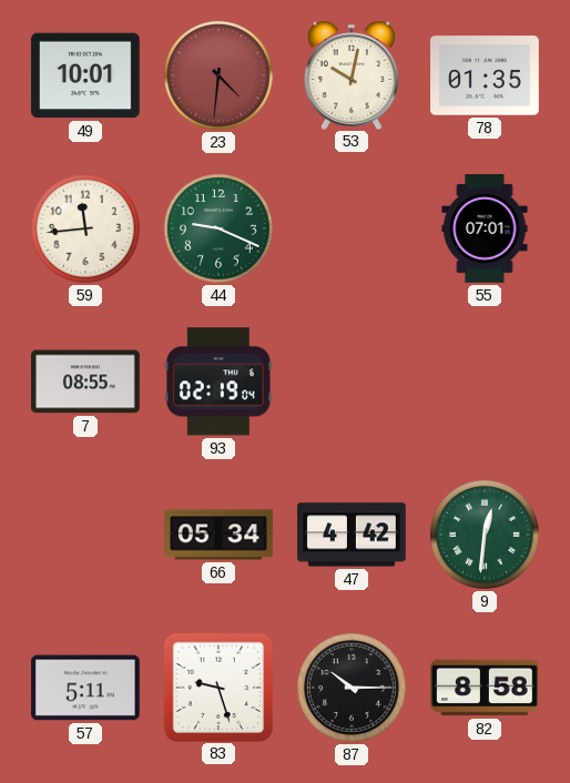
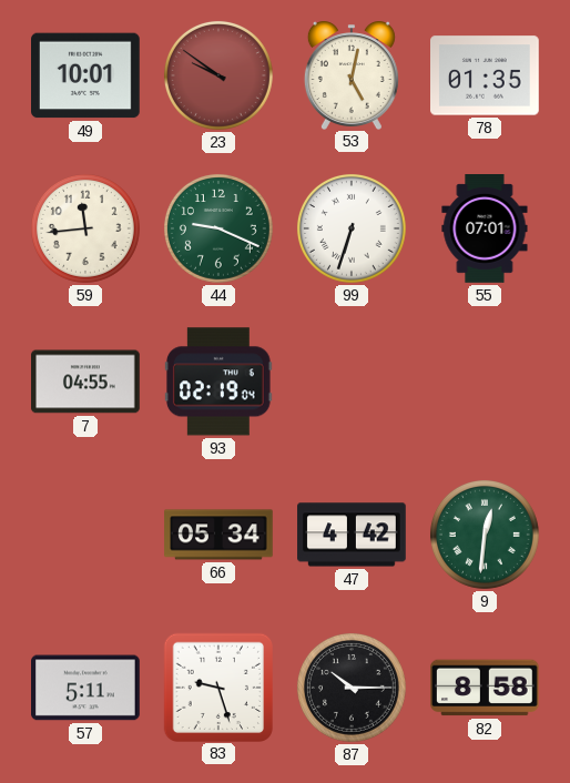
23: 4:31 -> 9:51
53: 10:02 -> 5:02
99: none -> 6:33
7: 08:55 -> 04:55
